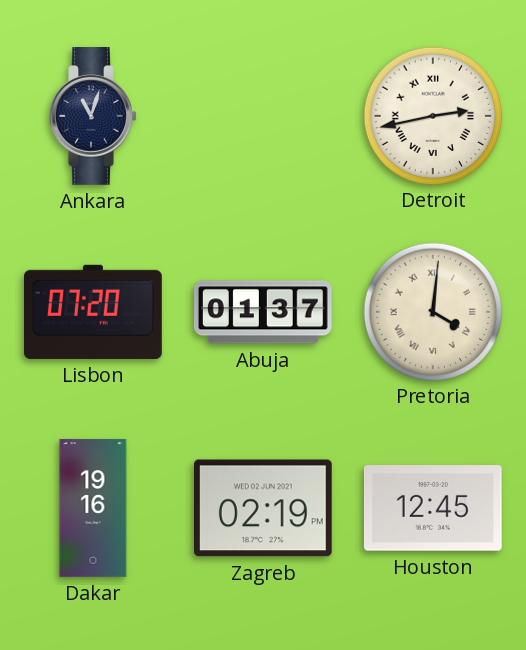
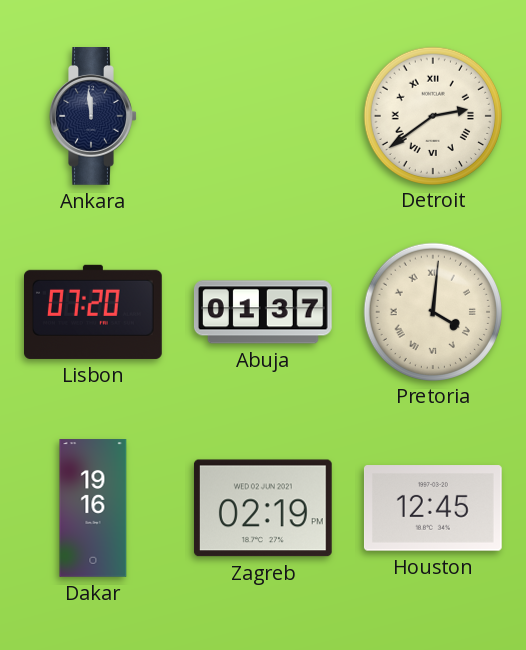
Ankara: 11:03 -> 11:59
Detroit: 2:43 -> 2:39
